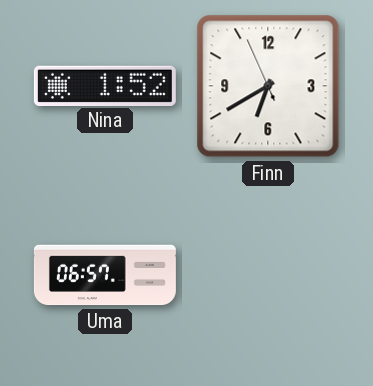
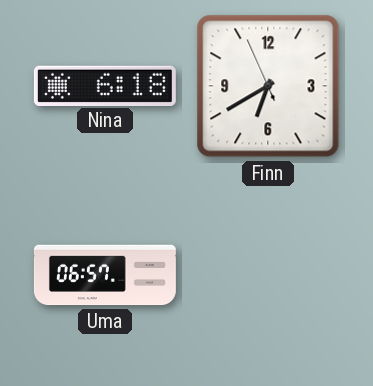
Nina: 1:52 -> 6:18
